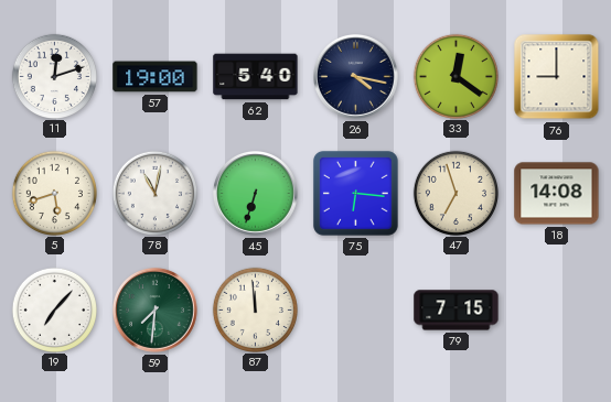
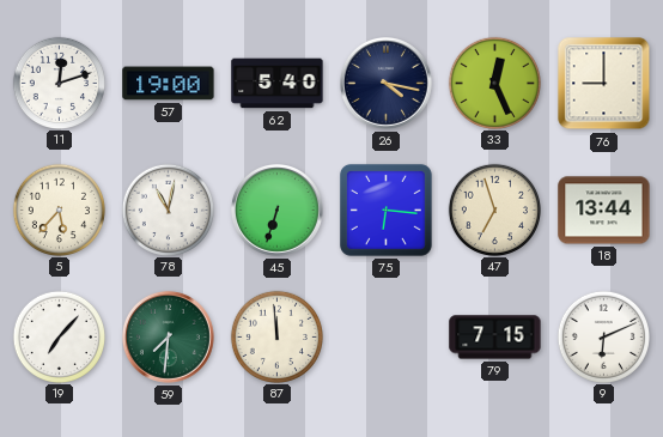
33: 12:21 -> 12:26
5: 5:42 -> 5:37
18: 14:08 -> 13:44
9: none -> 6:11
